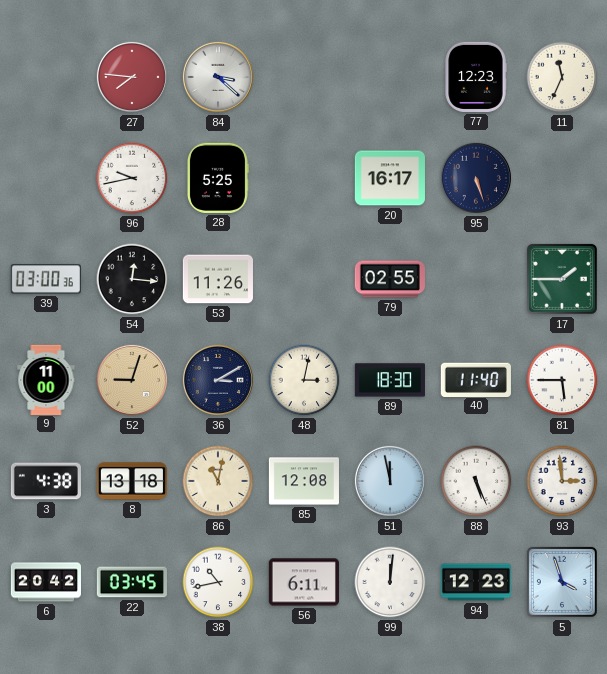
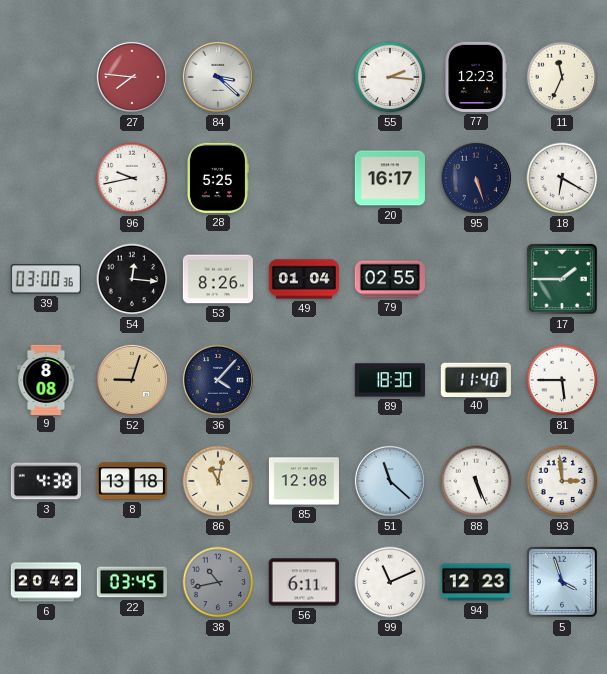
55: none -> 2:16
18: none -> 6:20
53: 11:26 -> 8:26
49: none -> 01:04
9: 11:00 -> 8:08
36: 3:10 -> 4:07
48: 3:02 -> none
51: 11:58 -> 11:22
38 dial: white -> grey
99: 12:01 -> 11:11
